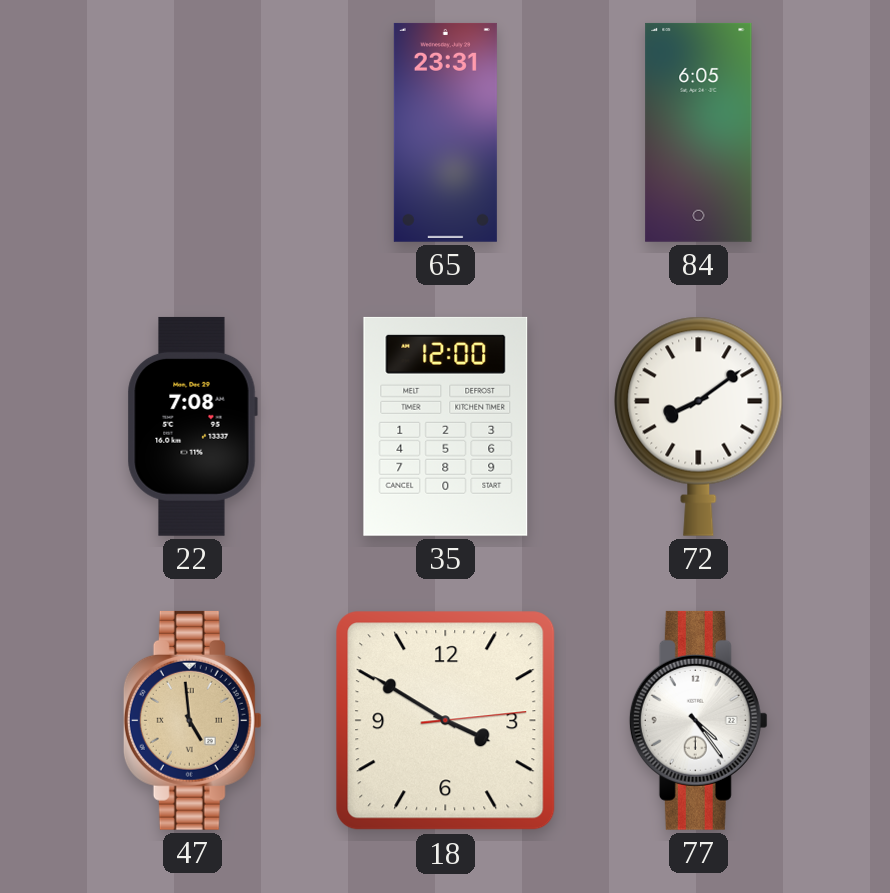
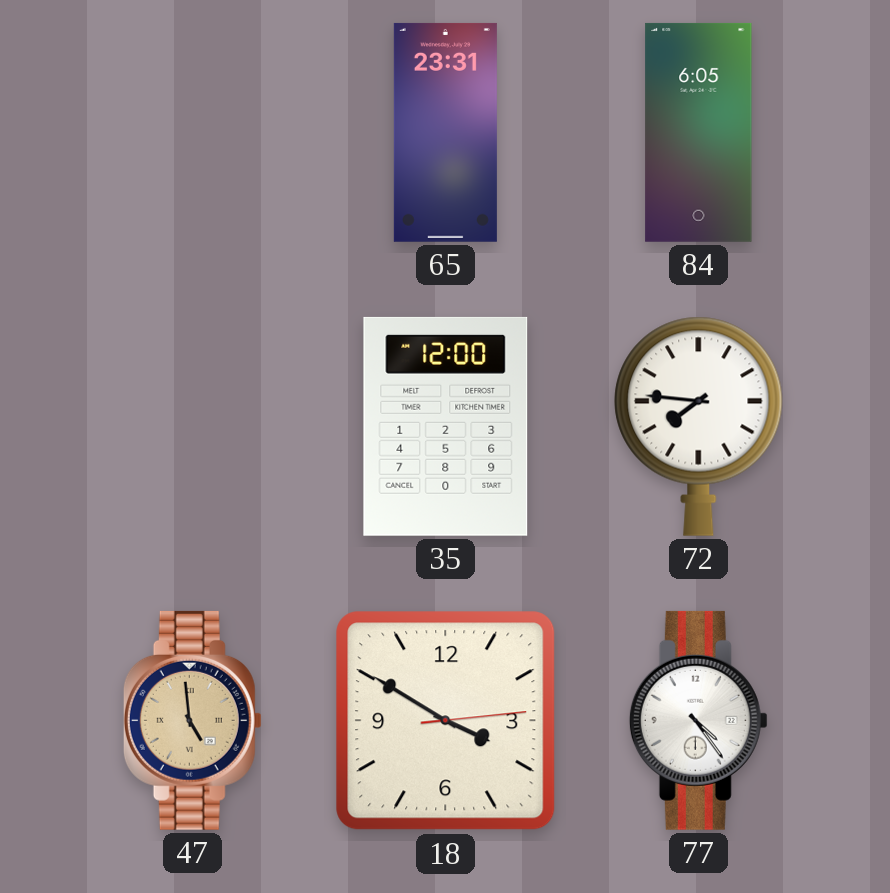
22: 7:08 -> none
72: 8:09 -> 7:46
